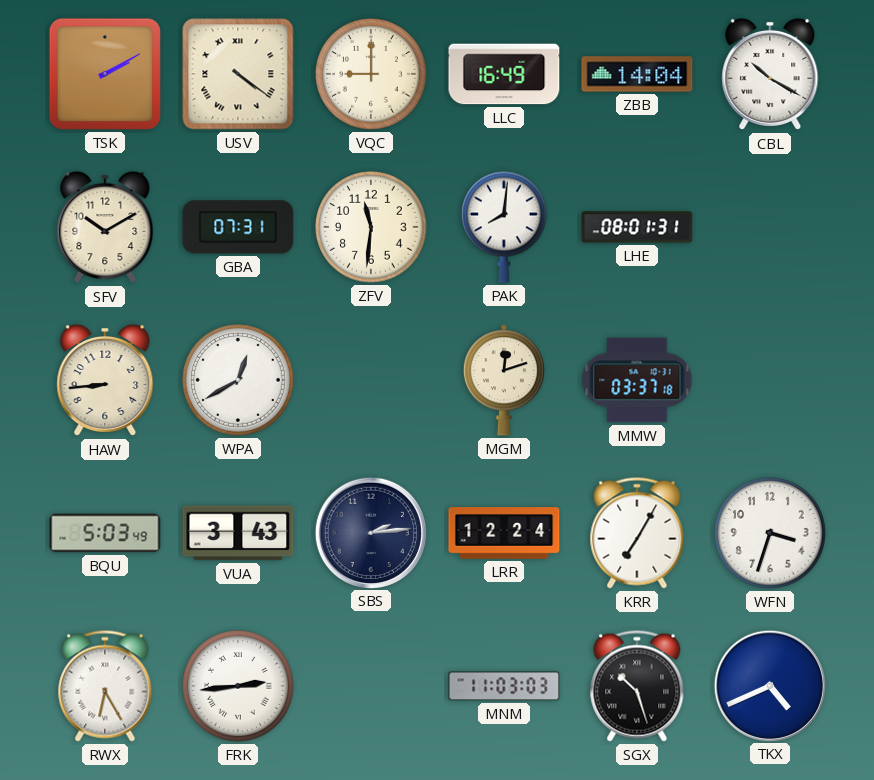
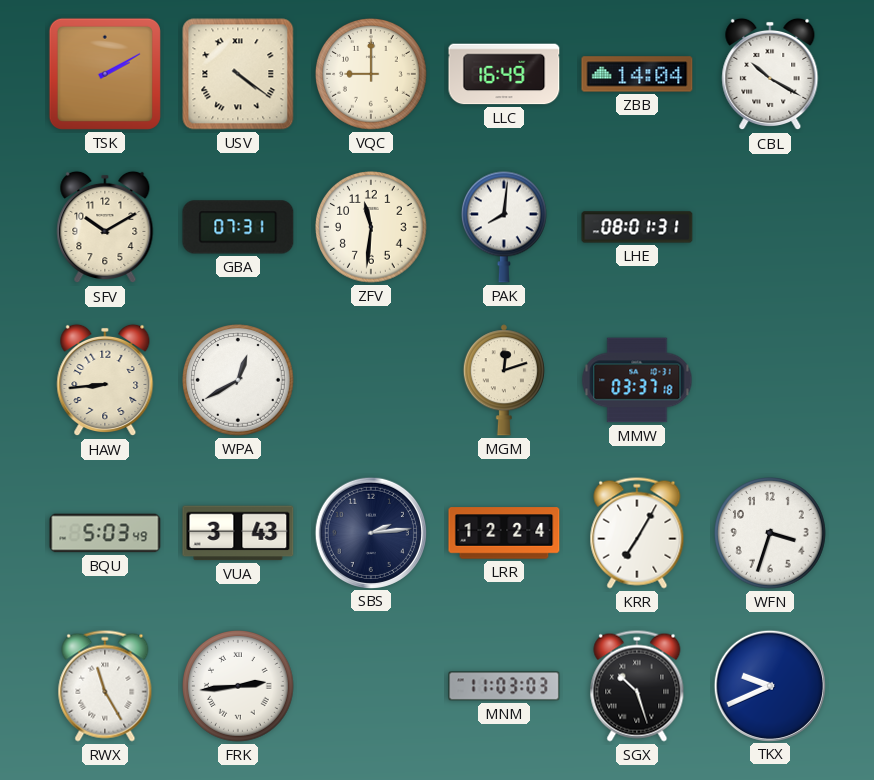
RWX: 6:25 -> 11:25
TKX: 4:41 -> 9:41
